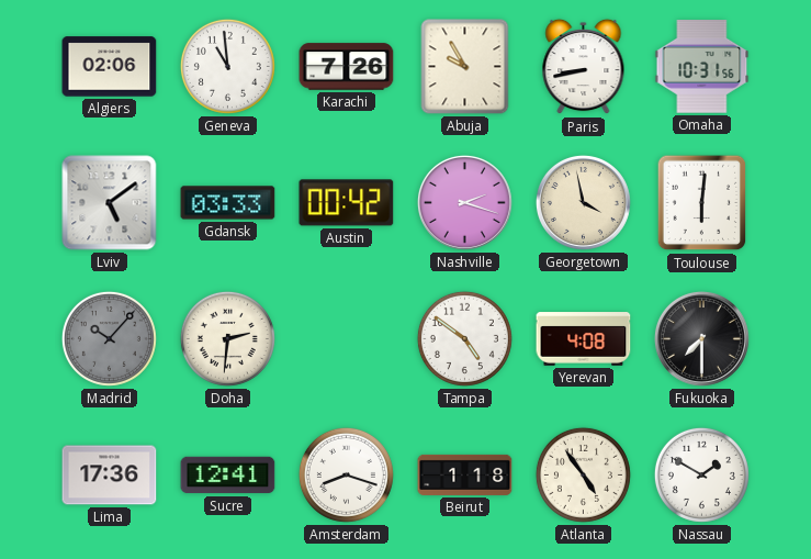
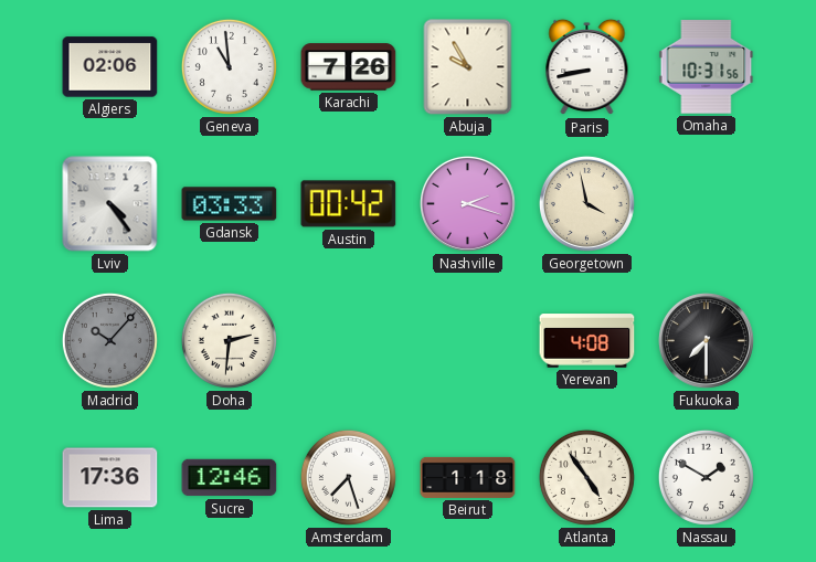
Lviv: 5:09 -> 4:24
Toulouse: 6:01 -> none
Tampa: 4:51 -> none
Sucre: 12:41 -> 12:46
Amsterdam: 8:18 -> 7:27
